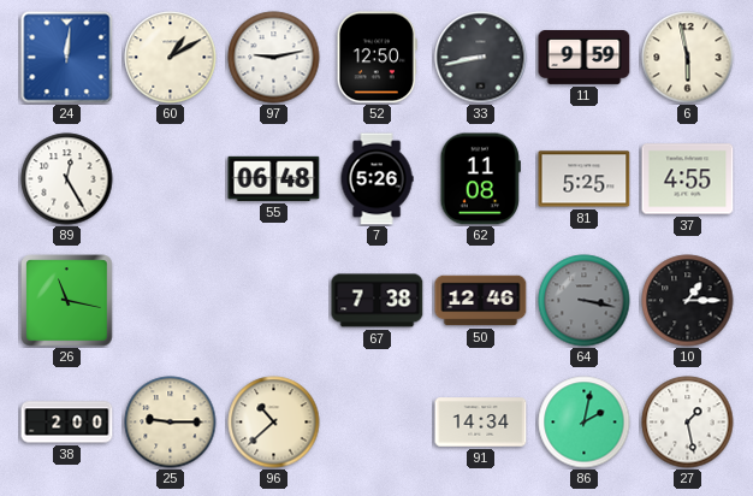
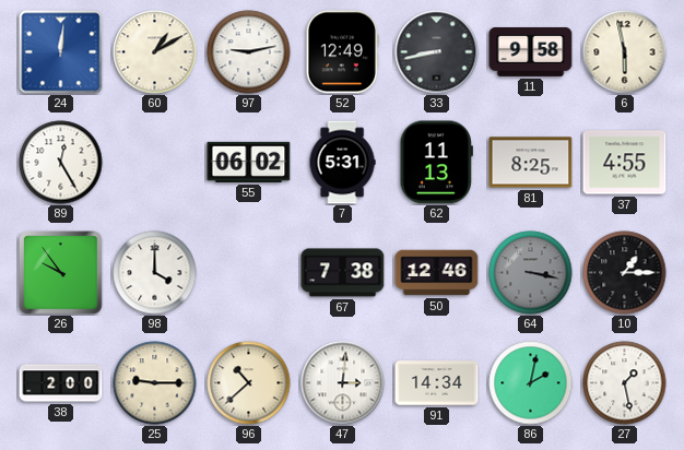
52: 12:50 -> 12:49
11: 9:59 -> 9:58
55: 06:48 -> 06:02
7: 5:26 -> 5:31
62: 11:08 -> 11:13
81: 5:25 -> 8:25
26: 11:17 -> 9:54
98: none -> 4:00
47: none -> 3:01
